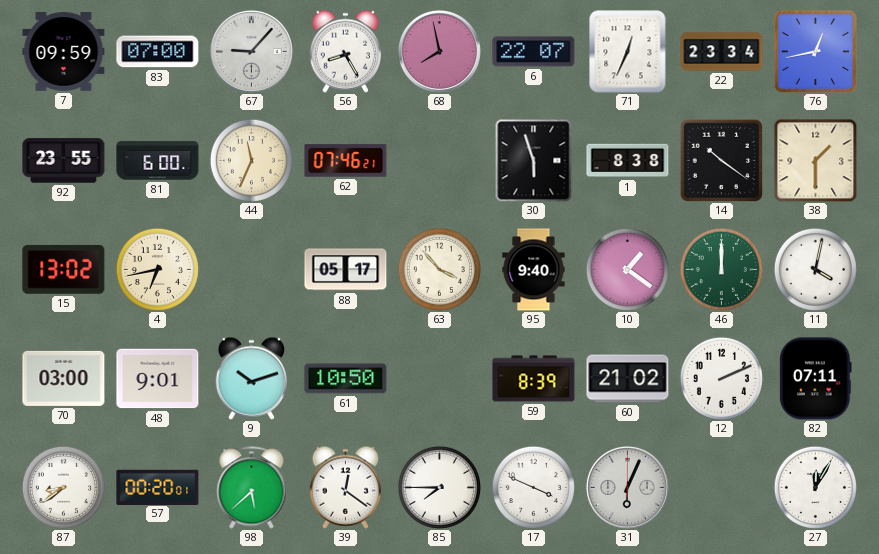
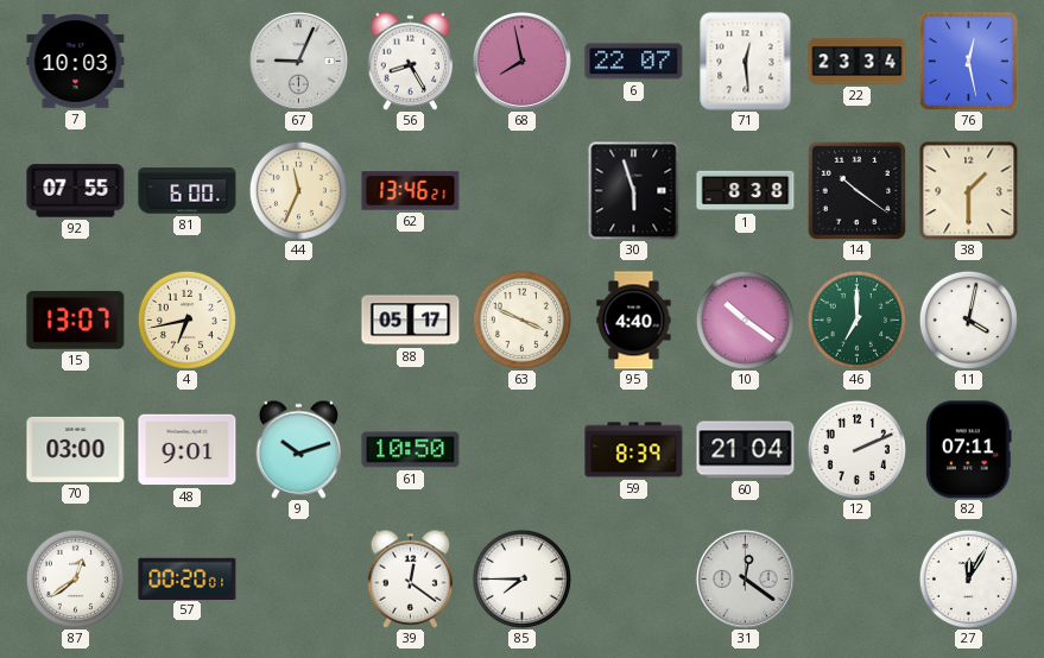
7: 09:59 -> 10:03
83: 07:00 -> none
67: 9:07 -> 9:04
71: 12:34 -> 12:29
76: 12:43 -> 12:28
92: 23:55 -> 07:55
62: 07:46 -> 13:46
15: 13:02 -> 13:07
63: 3:53 -> 3:49
95: 9:40 -> 4:40
10: 1:21 -> 10:21
46: 12:00 -> 7:00
60: 21:02 -> 21:04
87: 8:39 -> 12:39
98: 5:38 -> none
17: 3:49 -> none
31: 6:04 -> 12:21
